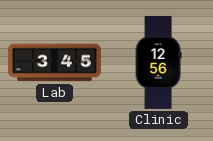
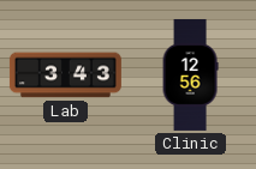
Lab: 3:45 -> 3:43
